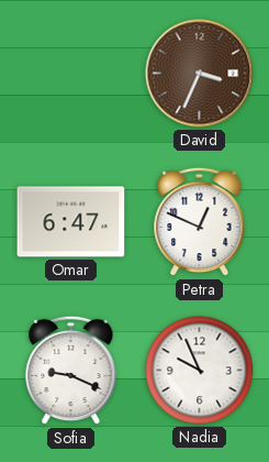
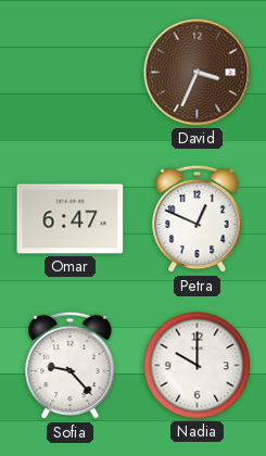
Sofia: 9:19 -> 9:23
Nadia: 9:56 -> 10:00
